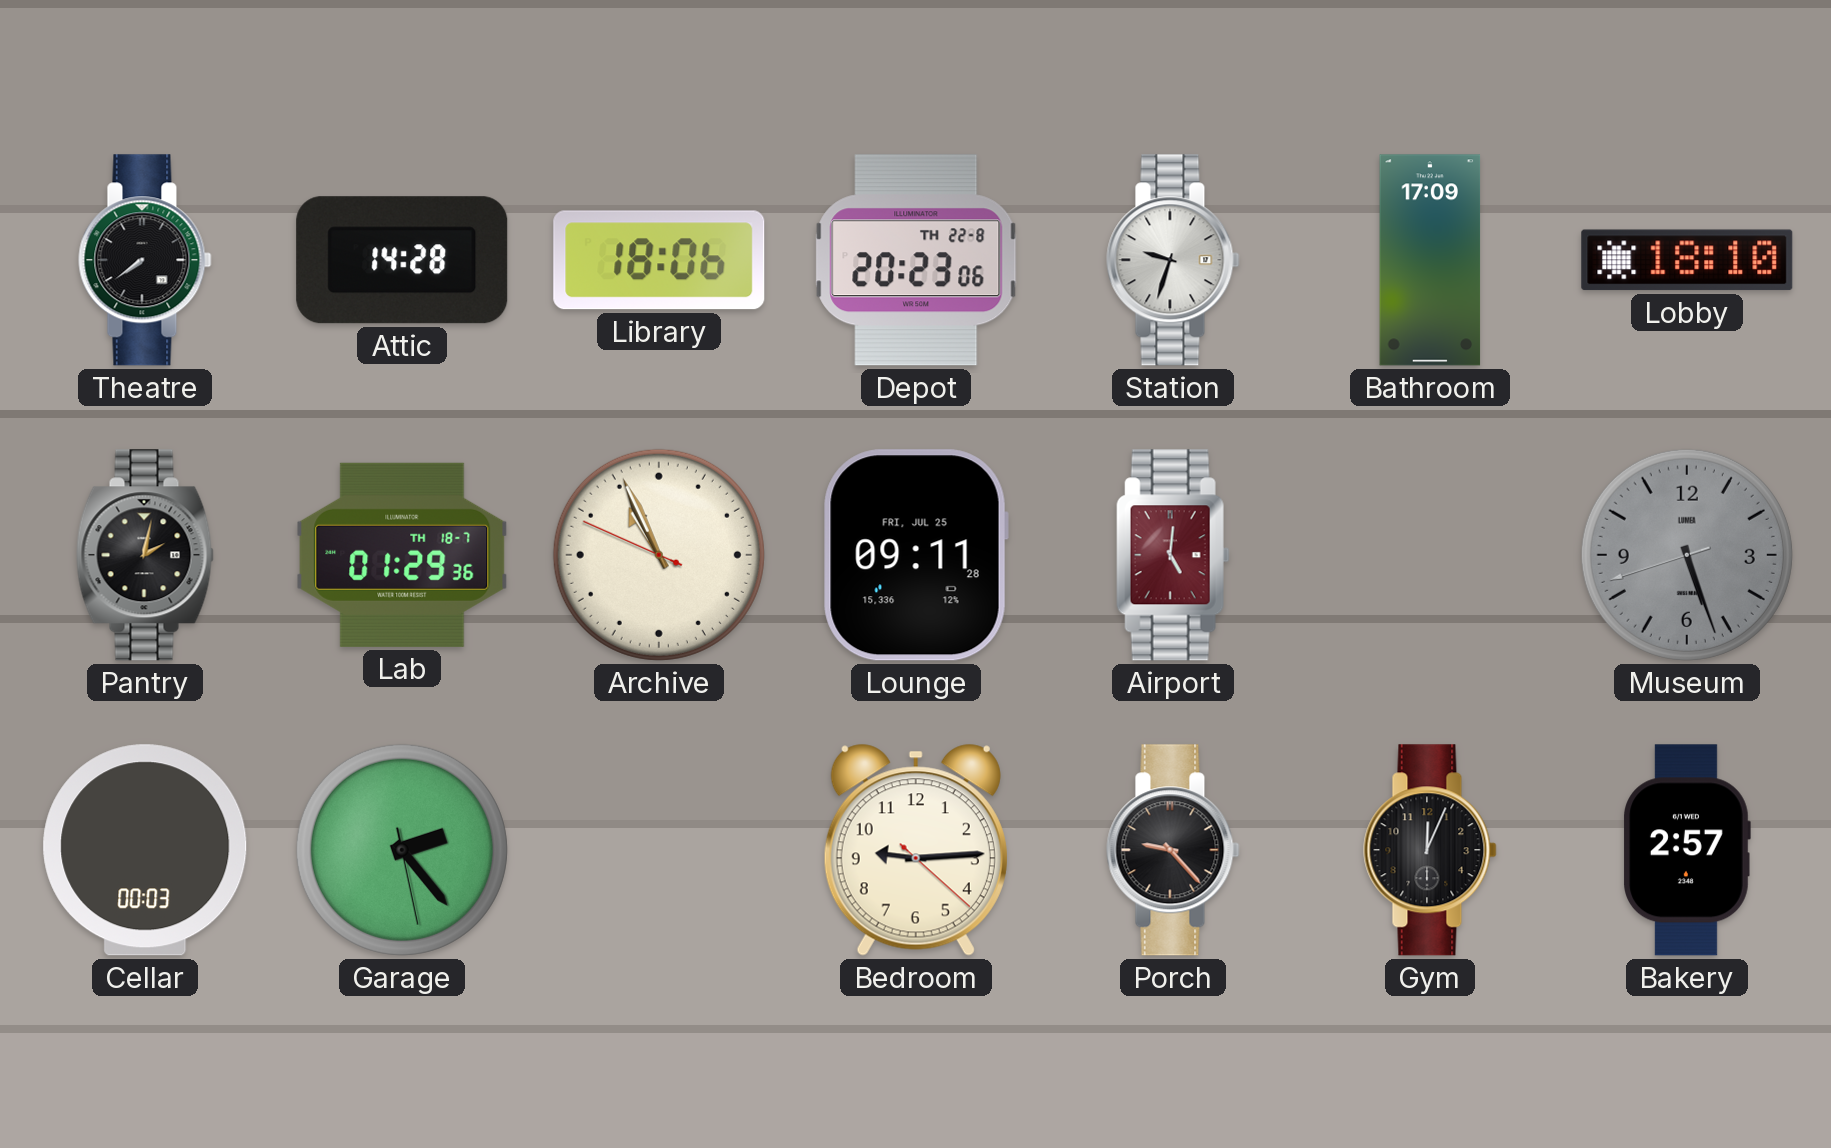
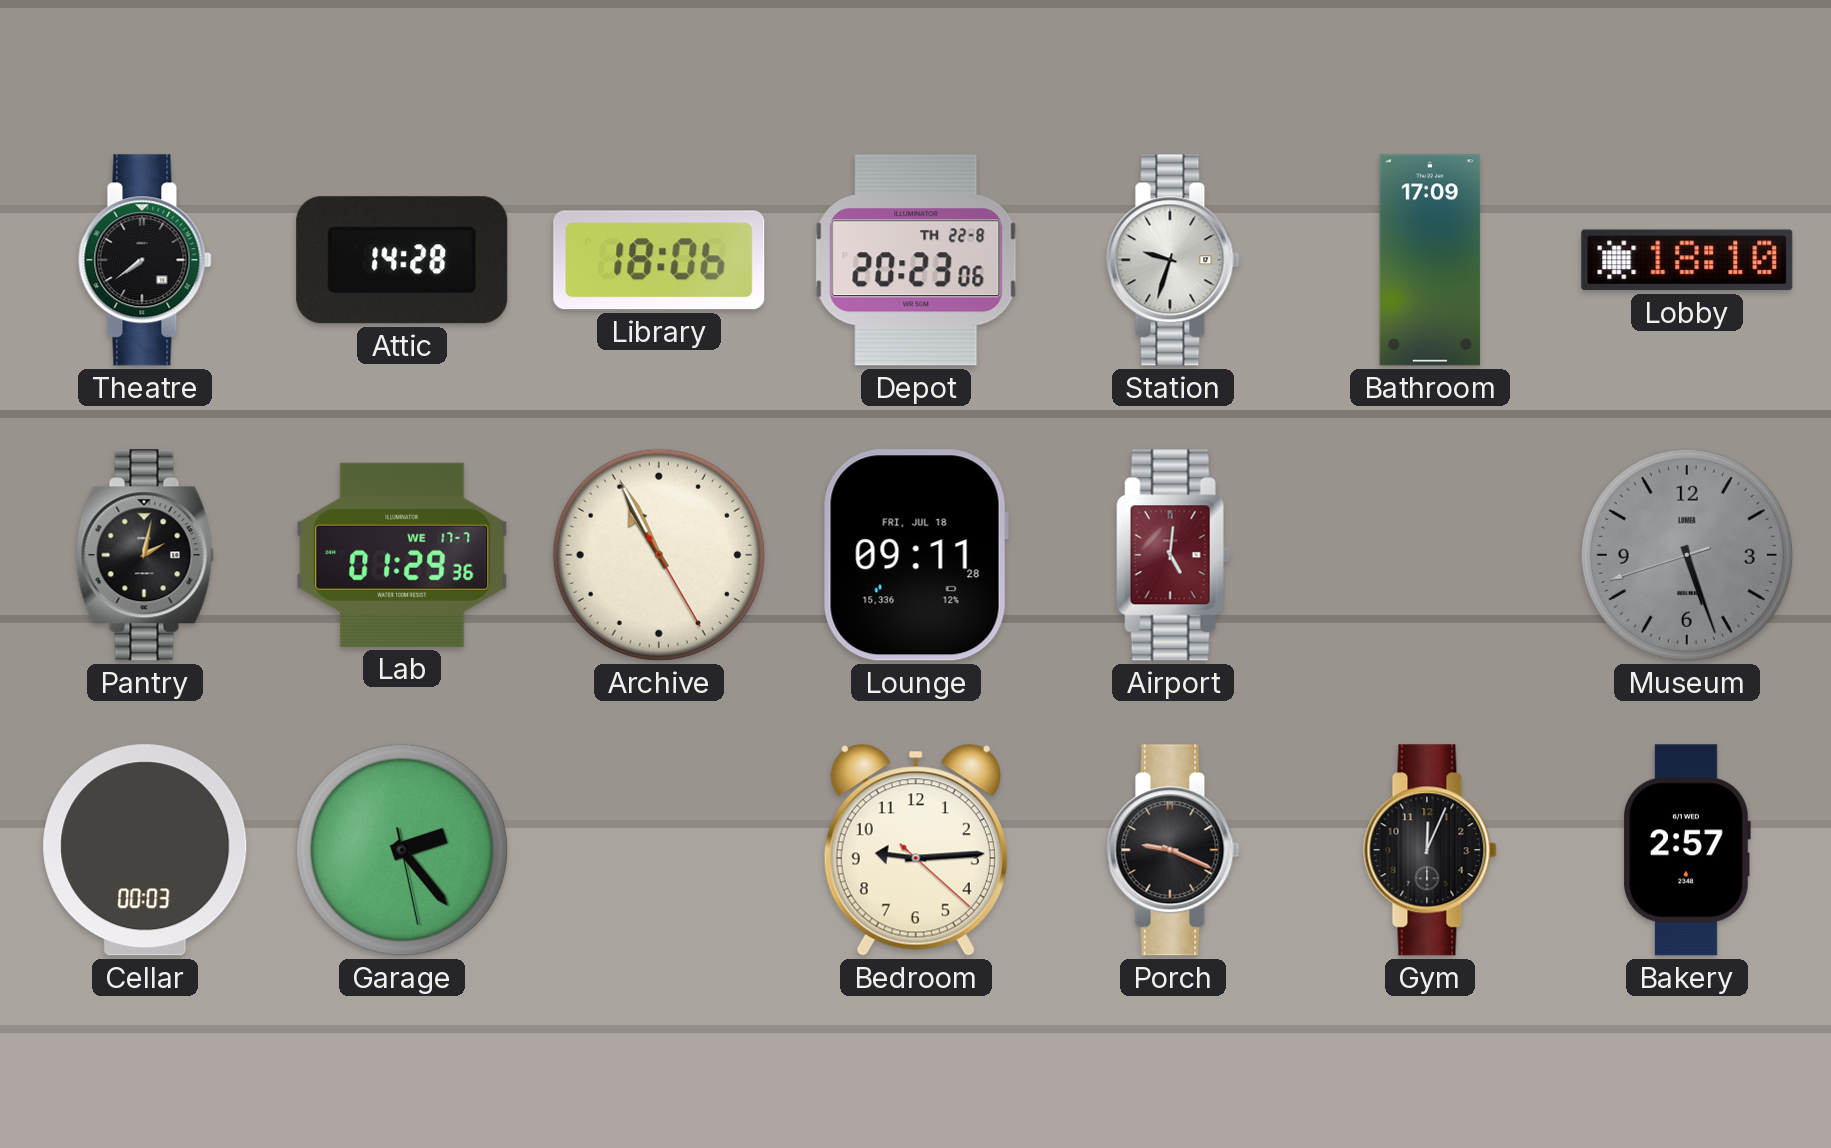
Lab date: TH 18-7 -> WE 17-7
Archive: 10:55:49 -> 10:55:25
Lounge date: FRI, JUL 25 -> FRI, JUL 18
Porch: 9:23 -> 9:19
